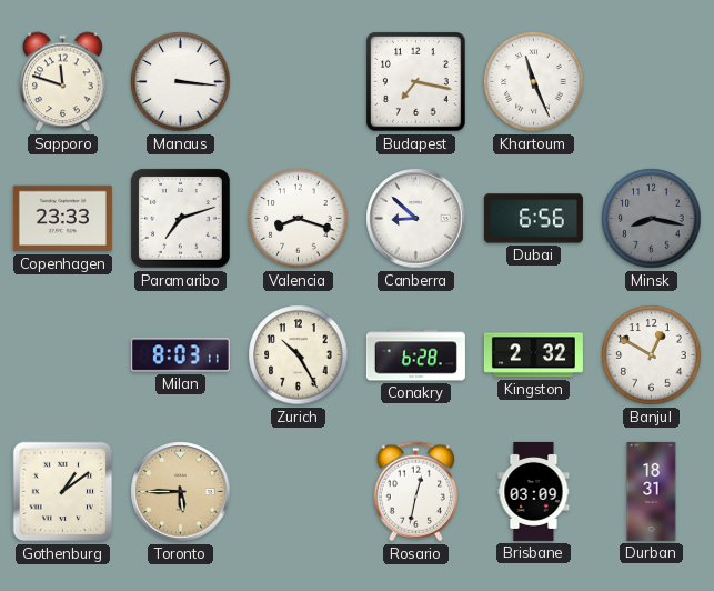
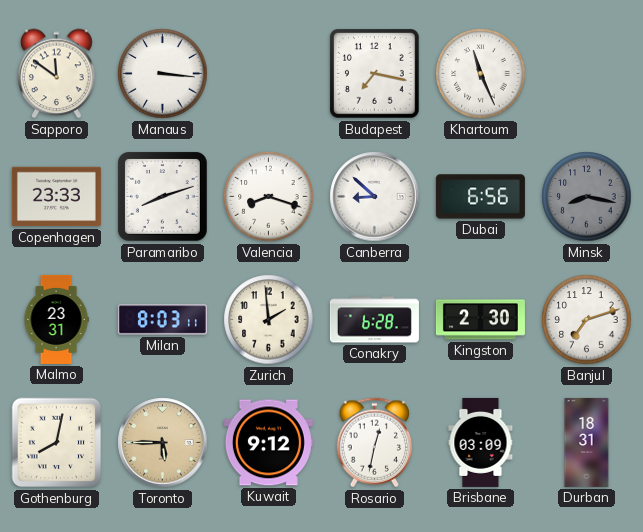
Sapporo: 11:48 -> 11:51
Paramaribo: 7:12 -> 8:12
Malmo: none -> 23:31
Zurich: 10:25 -> 1:59
Kingston: 2:32 -> 2:30
Banjul: 12:50 -> 7:12
Gothenburg: 1:09 -> 8:02
Kuwait: none -> 9:12
